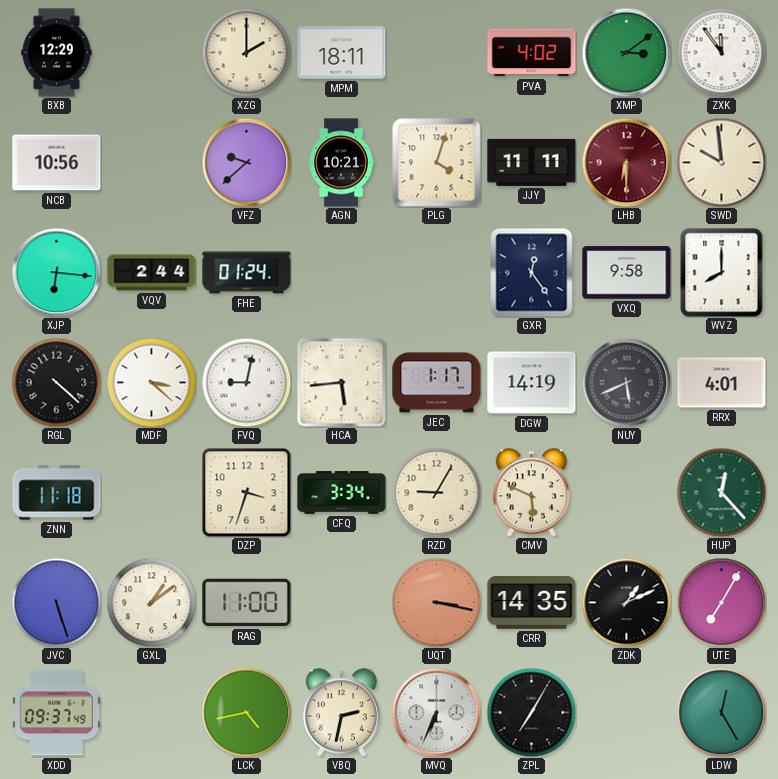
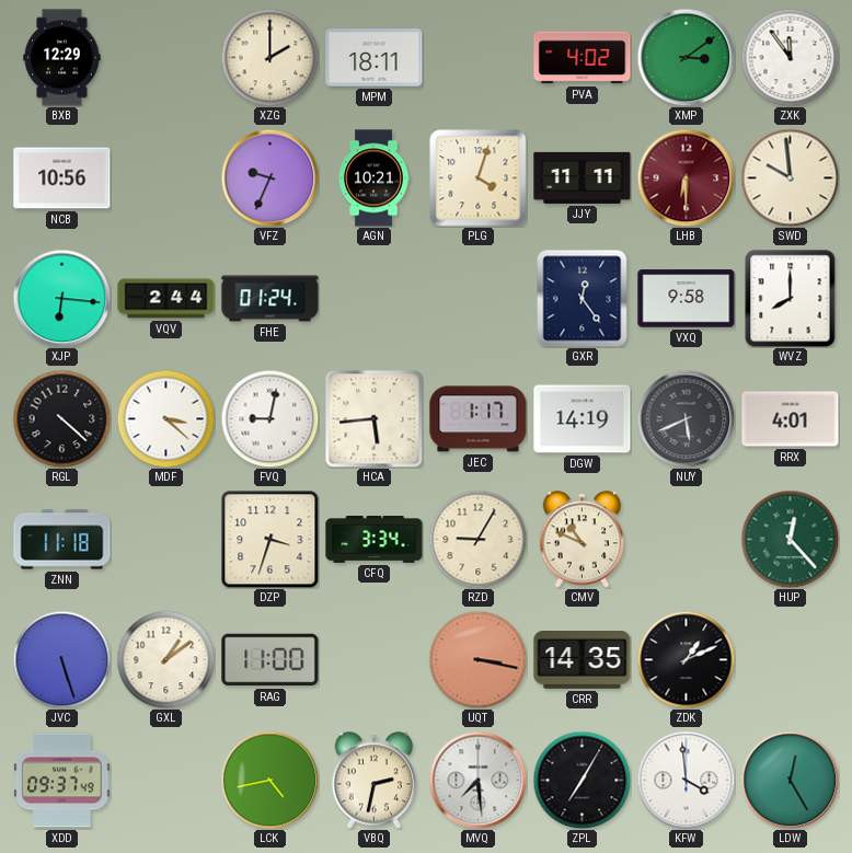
VFZ: 9:38 -> 9:34
CMV: 5:49 -> 10:49
UTE: 7:05 -> none
MVQ: 6:34 -> 7:29
KFW: none -> 3:59
